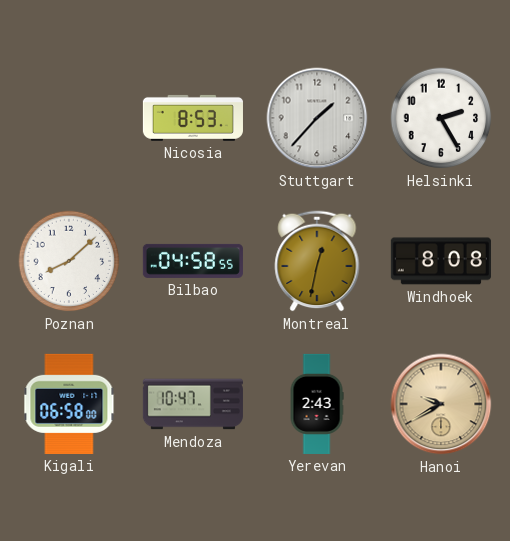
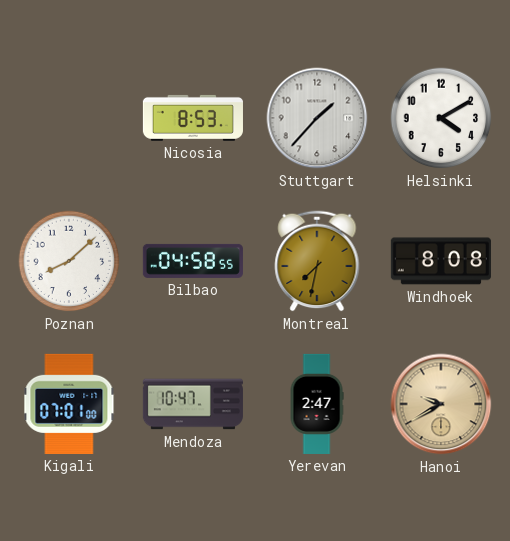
Helsinki: 2:25 -> 4:10
Montreal: 12:32 -> 7:32
Kigali: 06:58 -> 07:01
Yerevan: 2:43 -> 2:47
